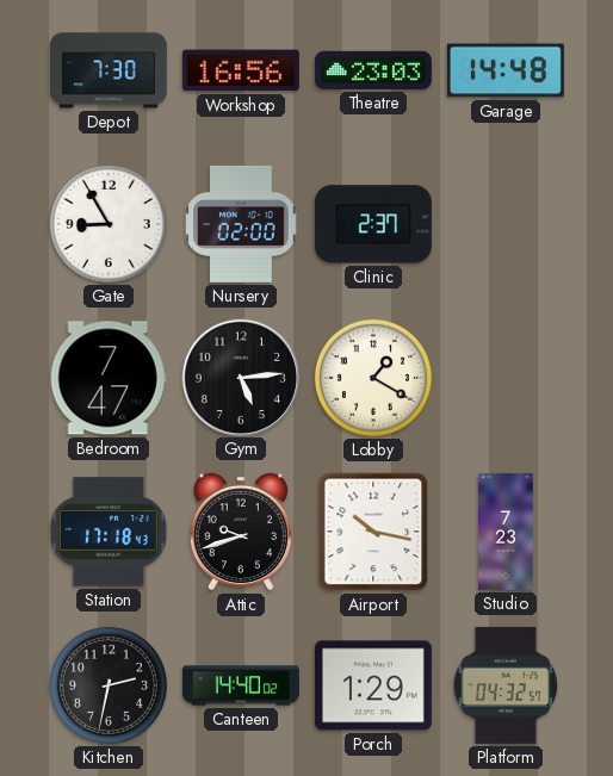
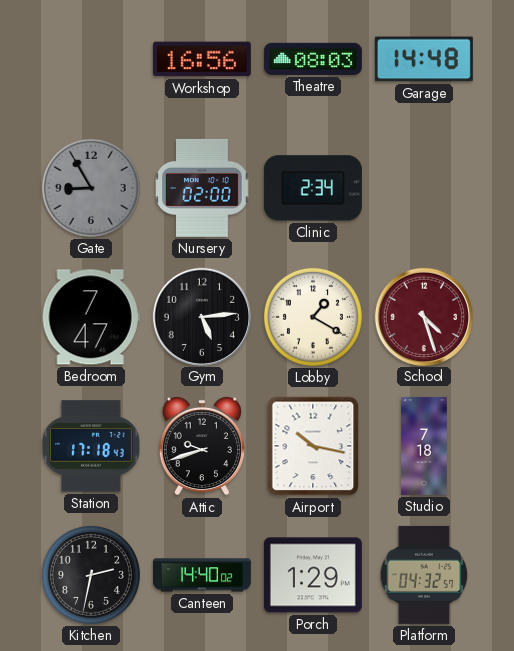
Depot: 7:30 -> none
Theatre: 23:03 -> 08:03
Gate dial: white -> grey
Clinic: 2:37 -> 2:34
School: none -> 4:27
Studio: 7:23 -> 7:18
